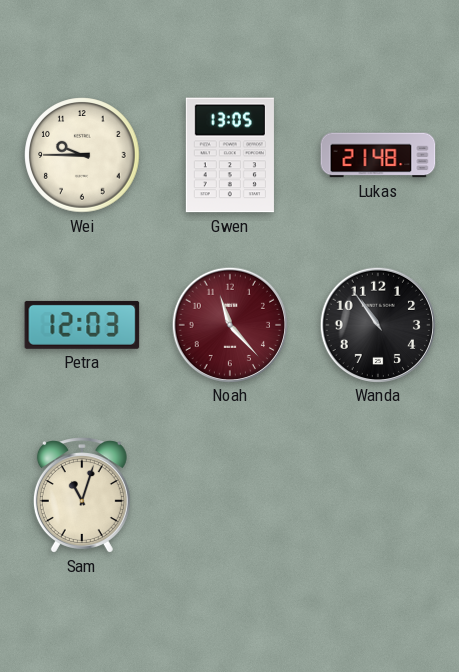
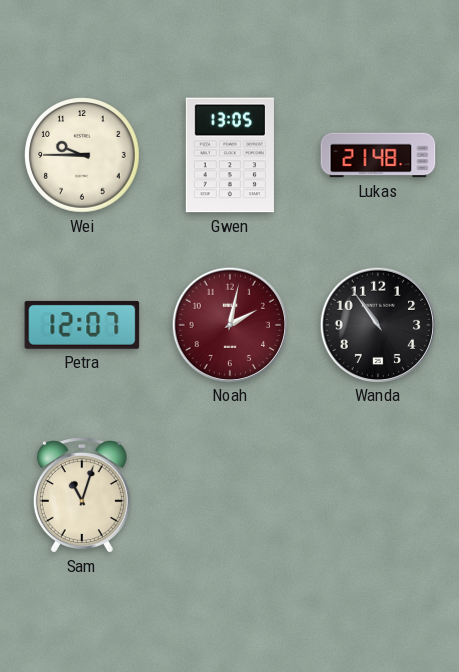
Petra: 12:03 -> 12:07
Noah: 11:23 -> 2:02
